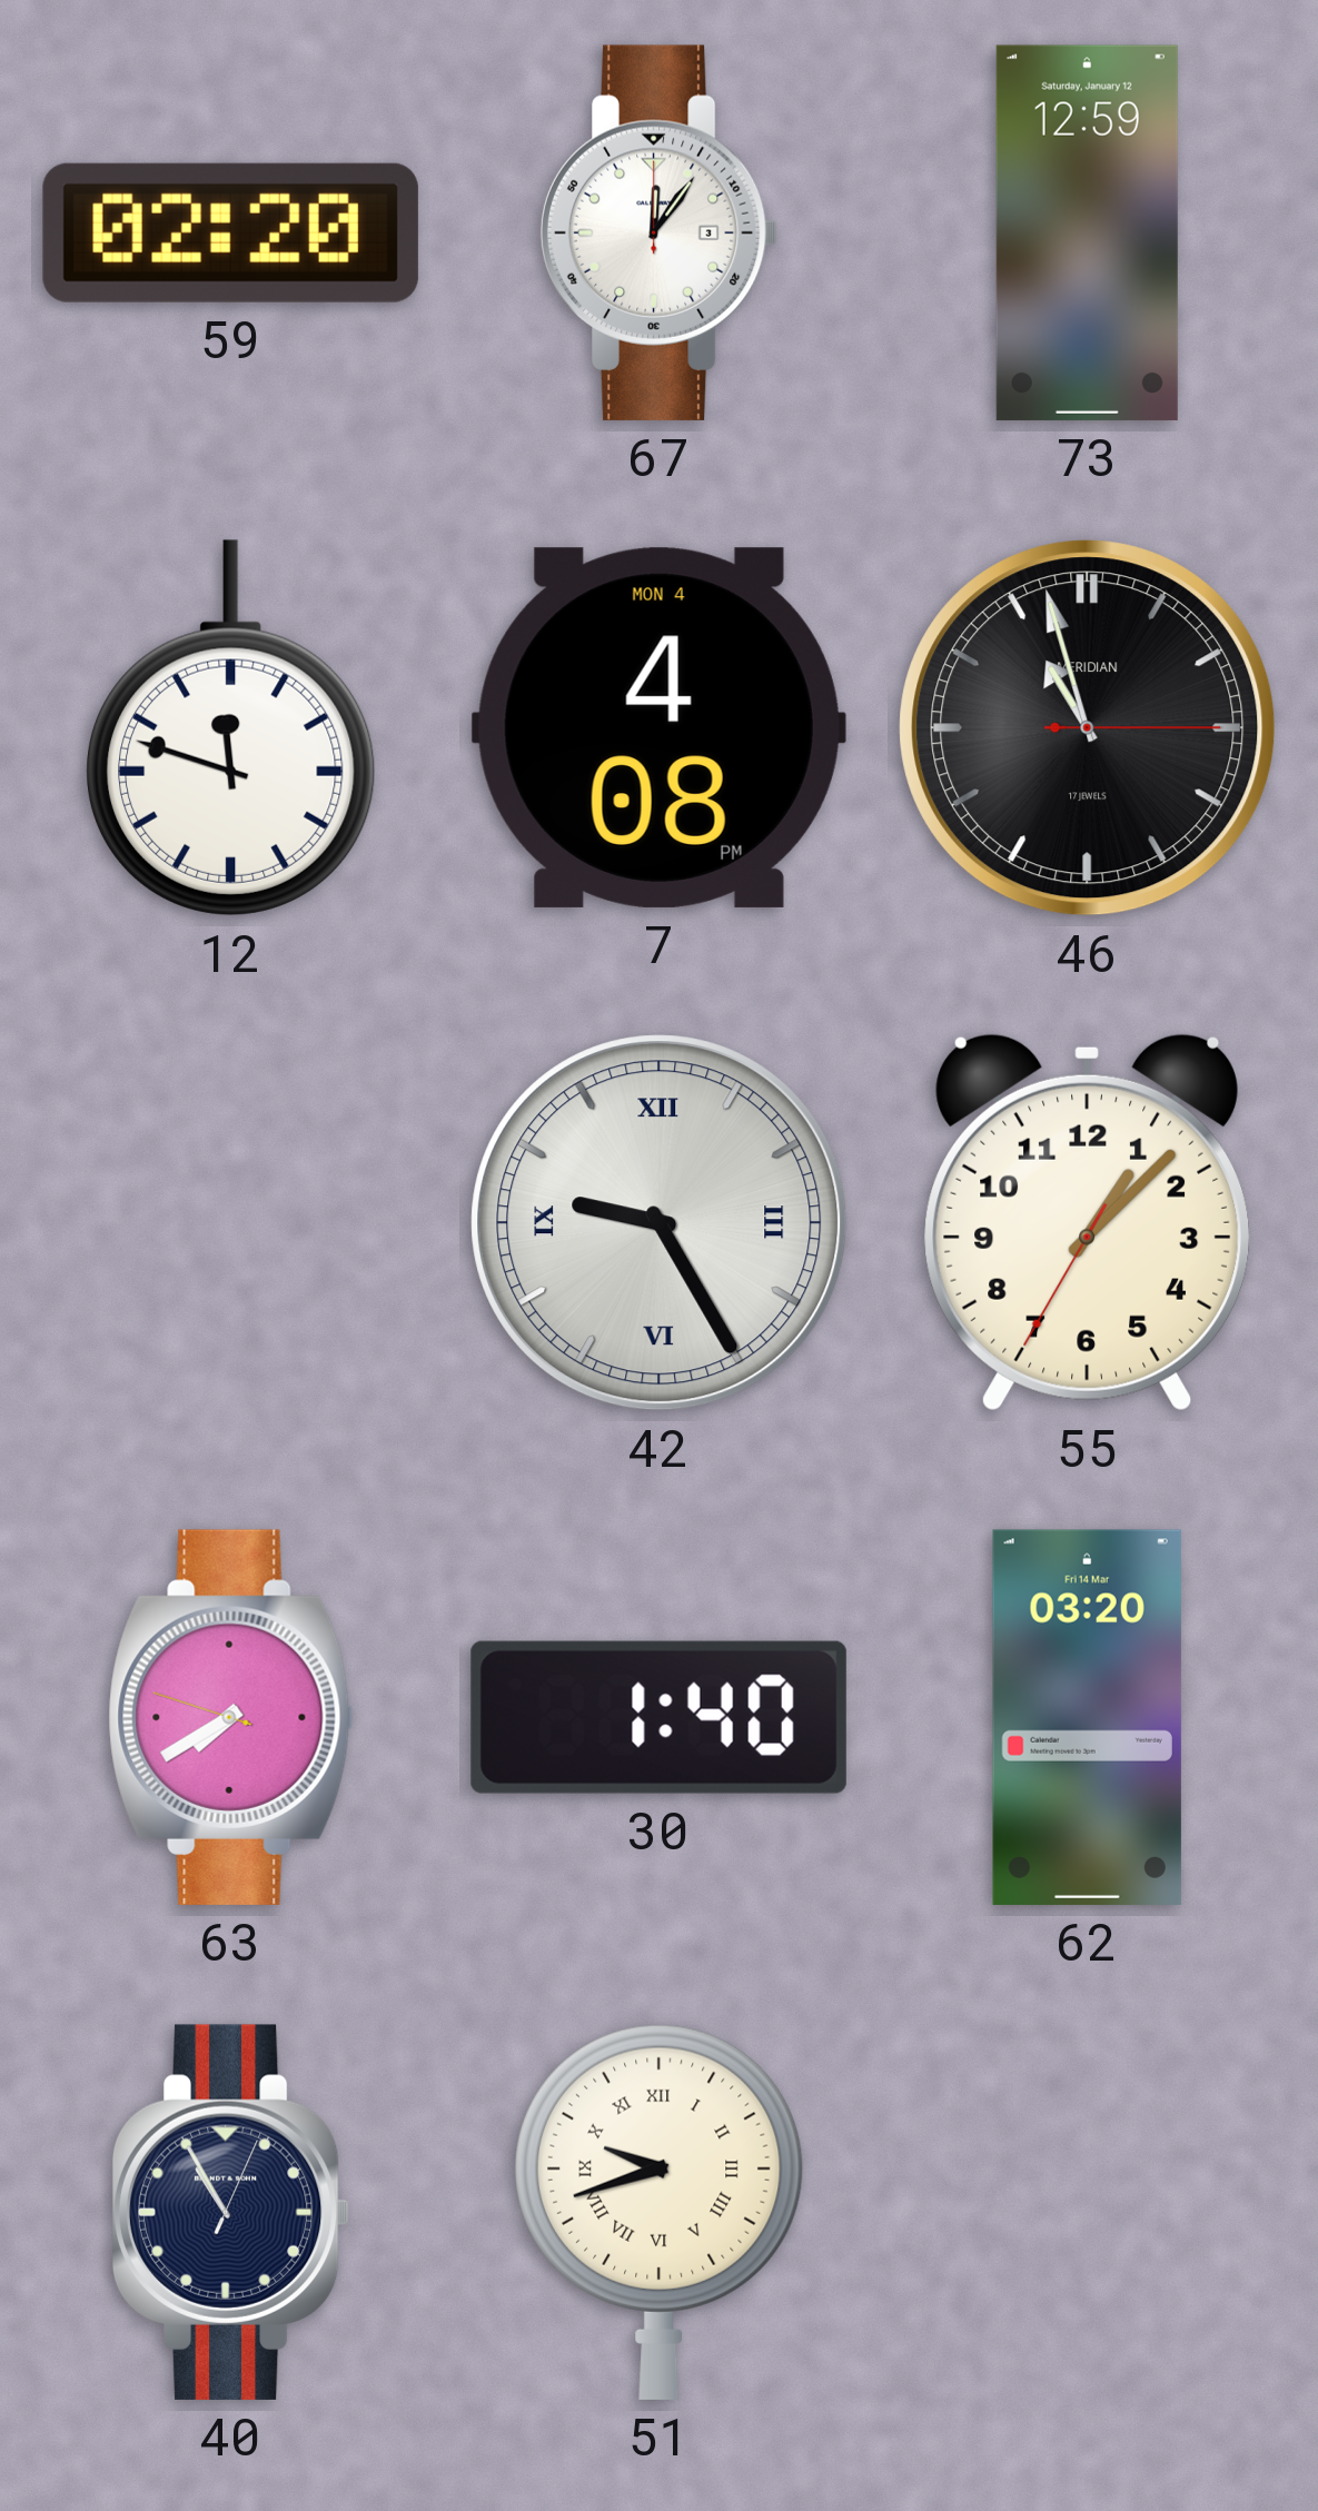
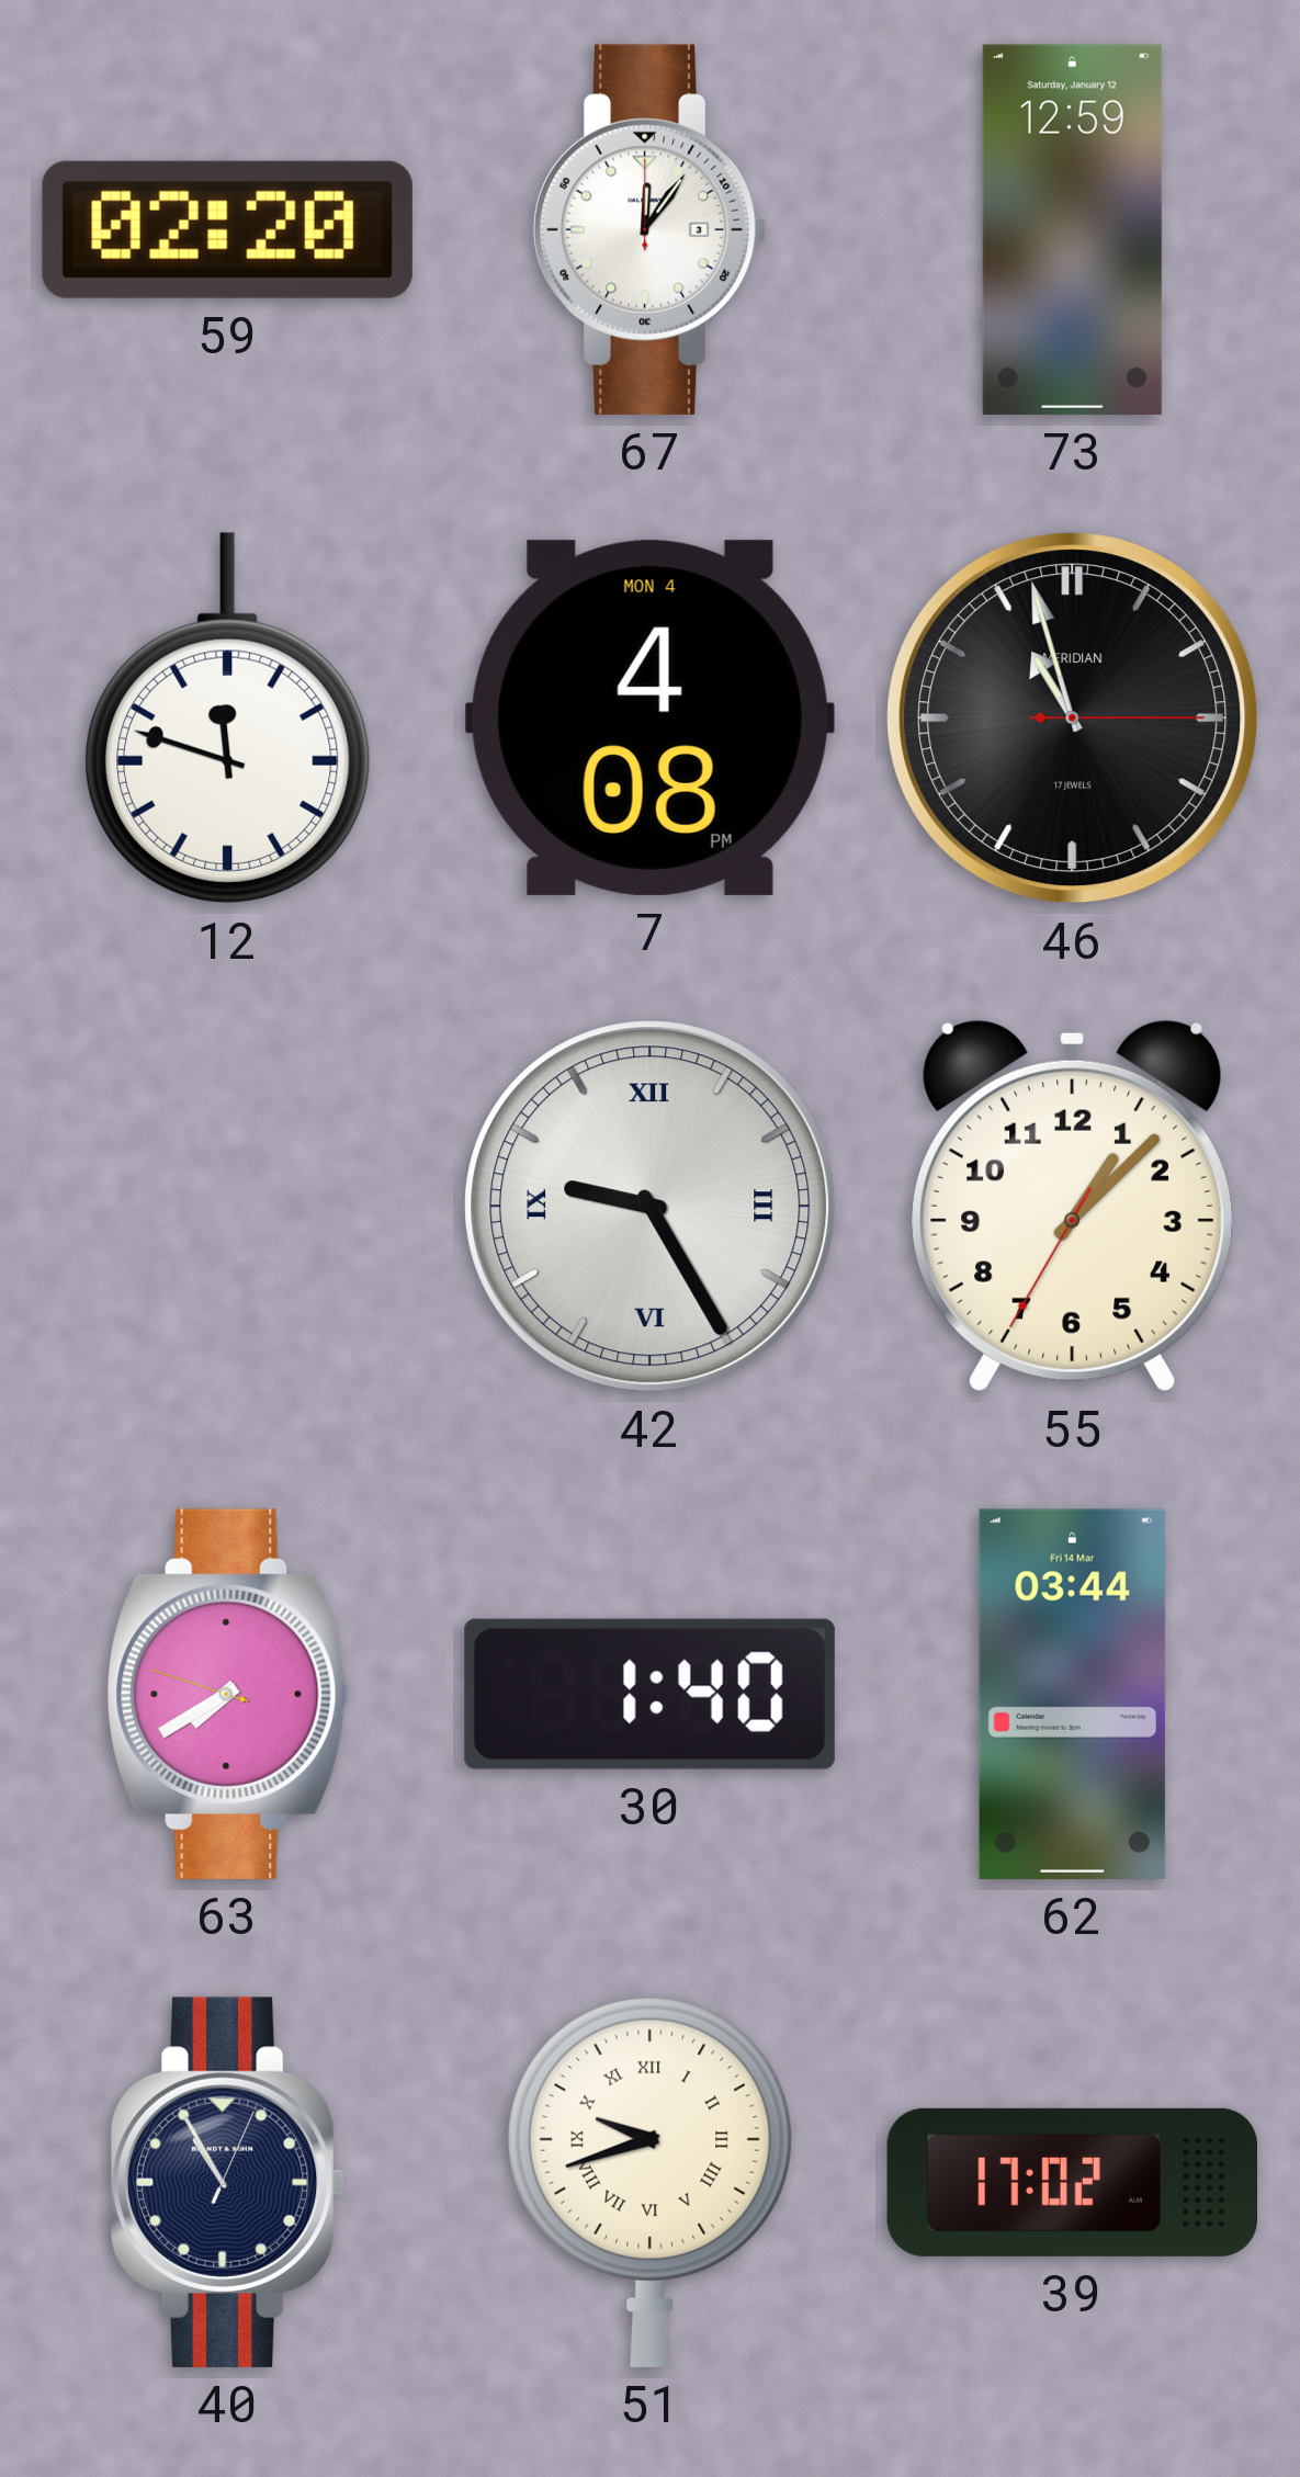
62: 03:20 -> 03:44
39: none -> 17:02
